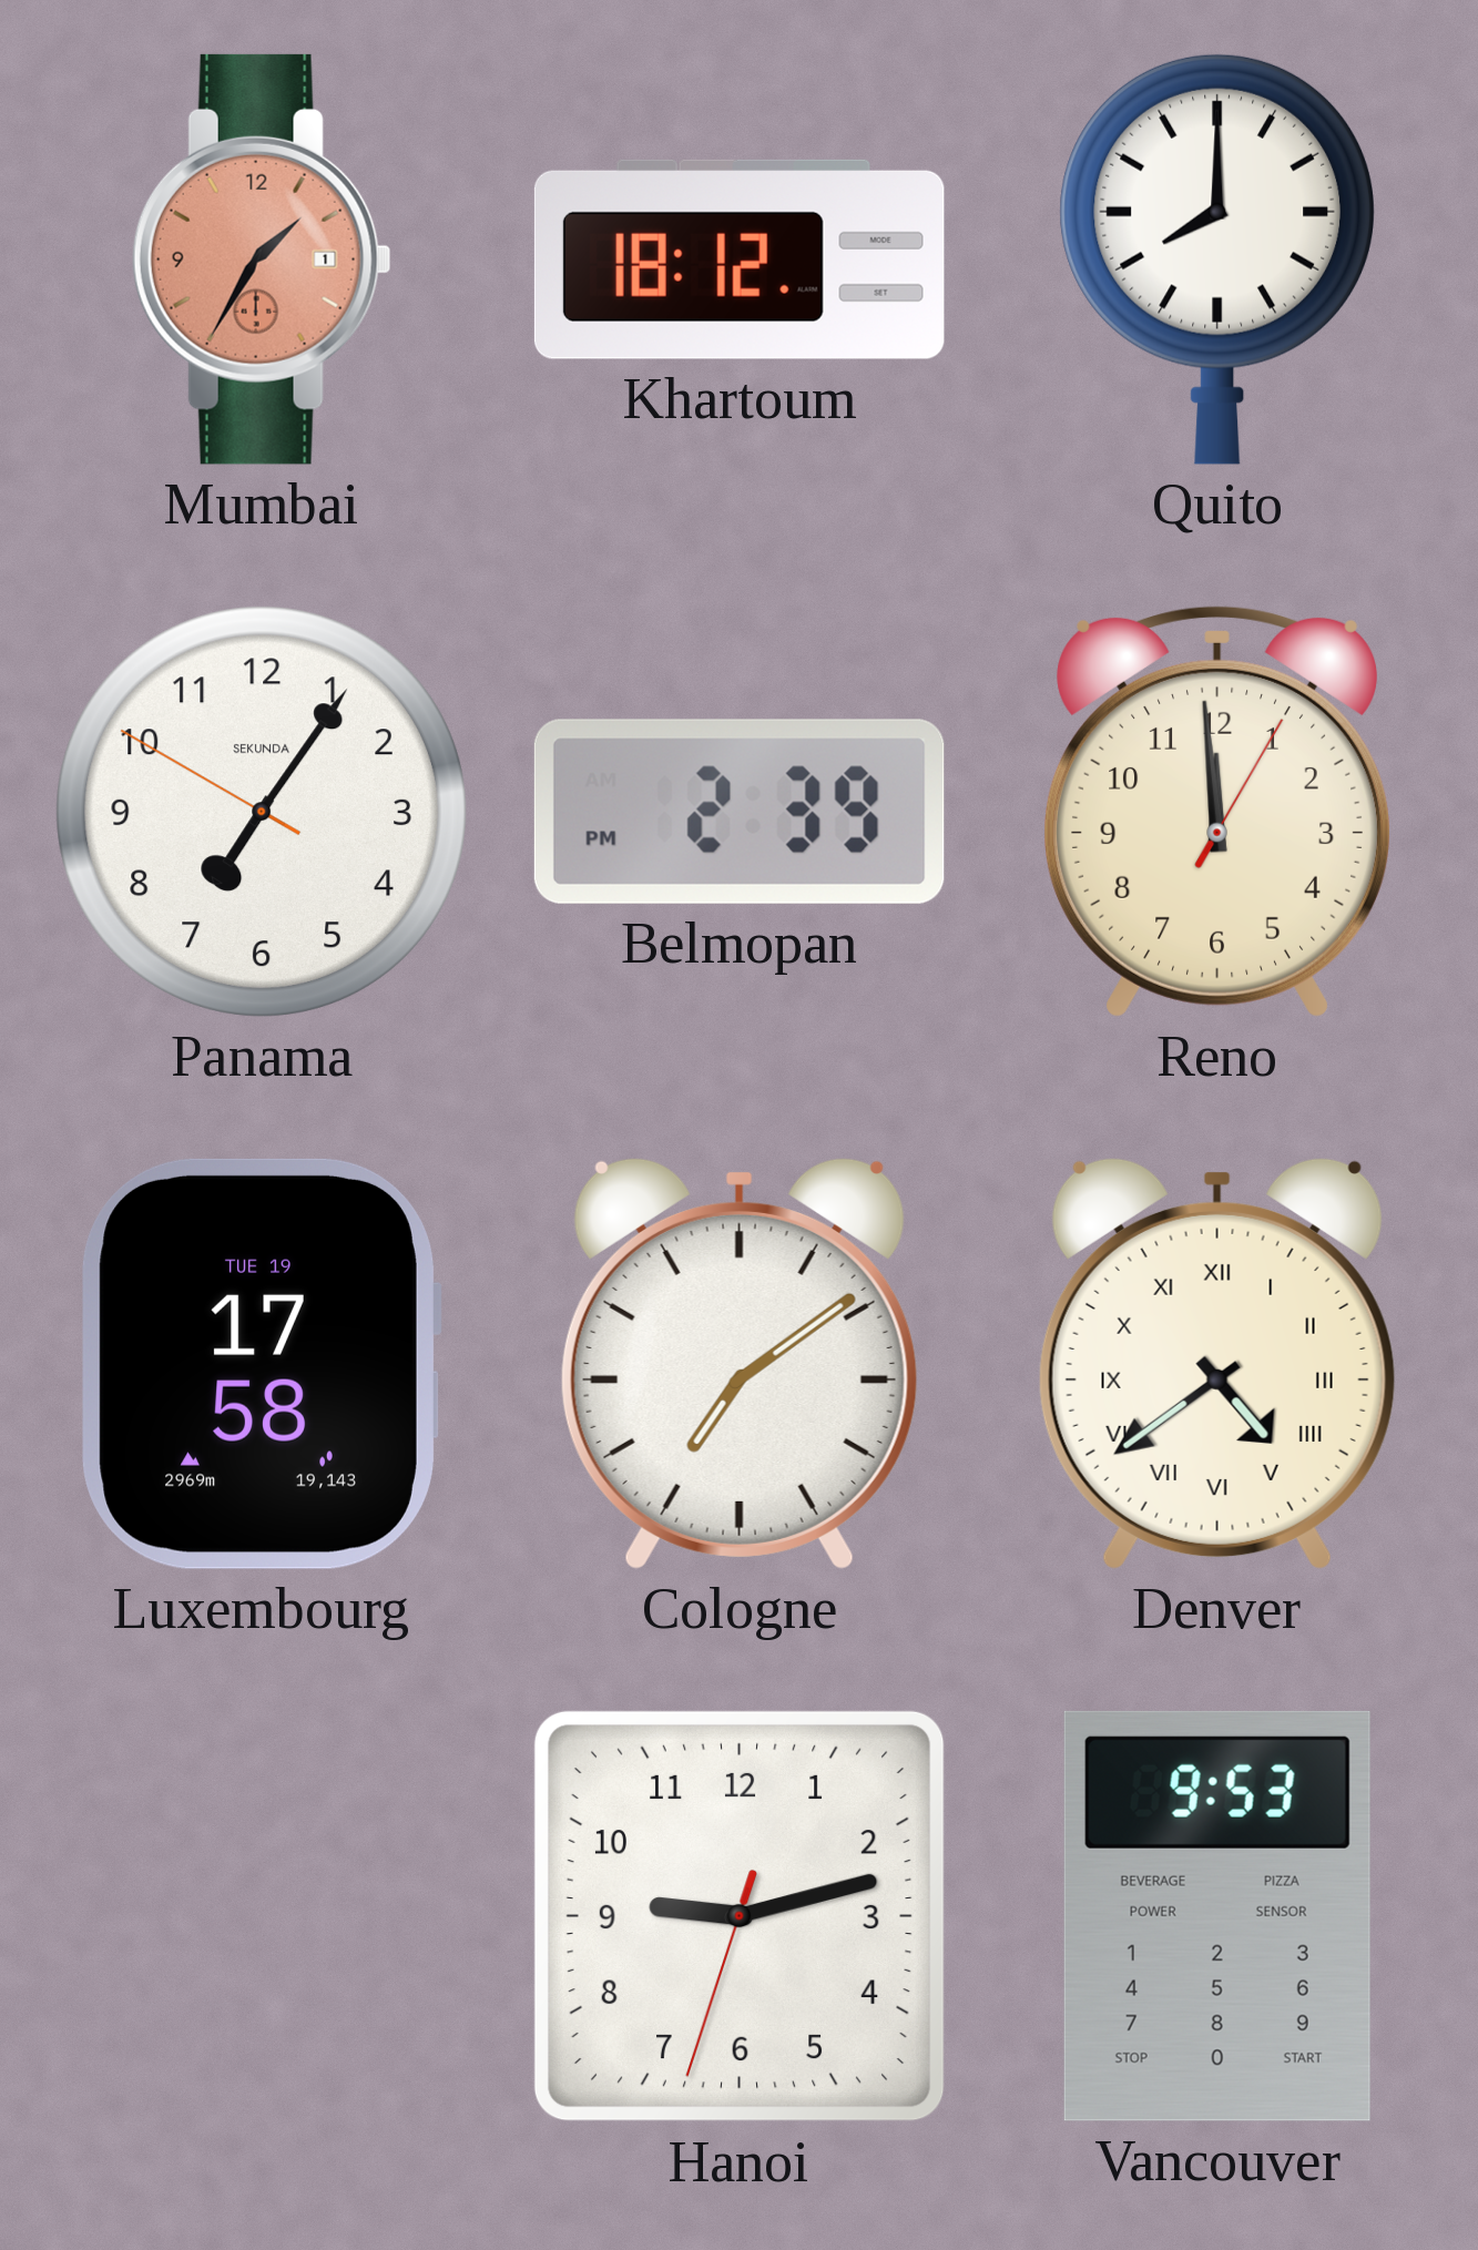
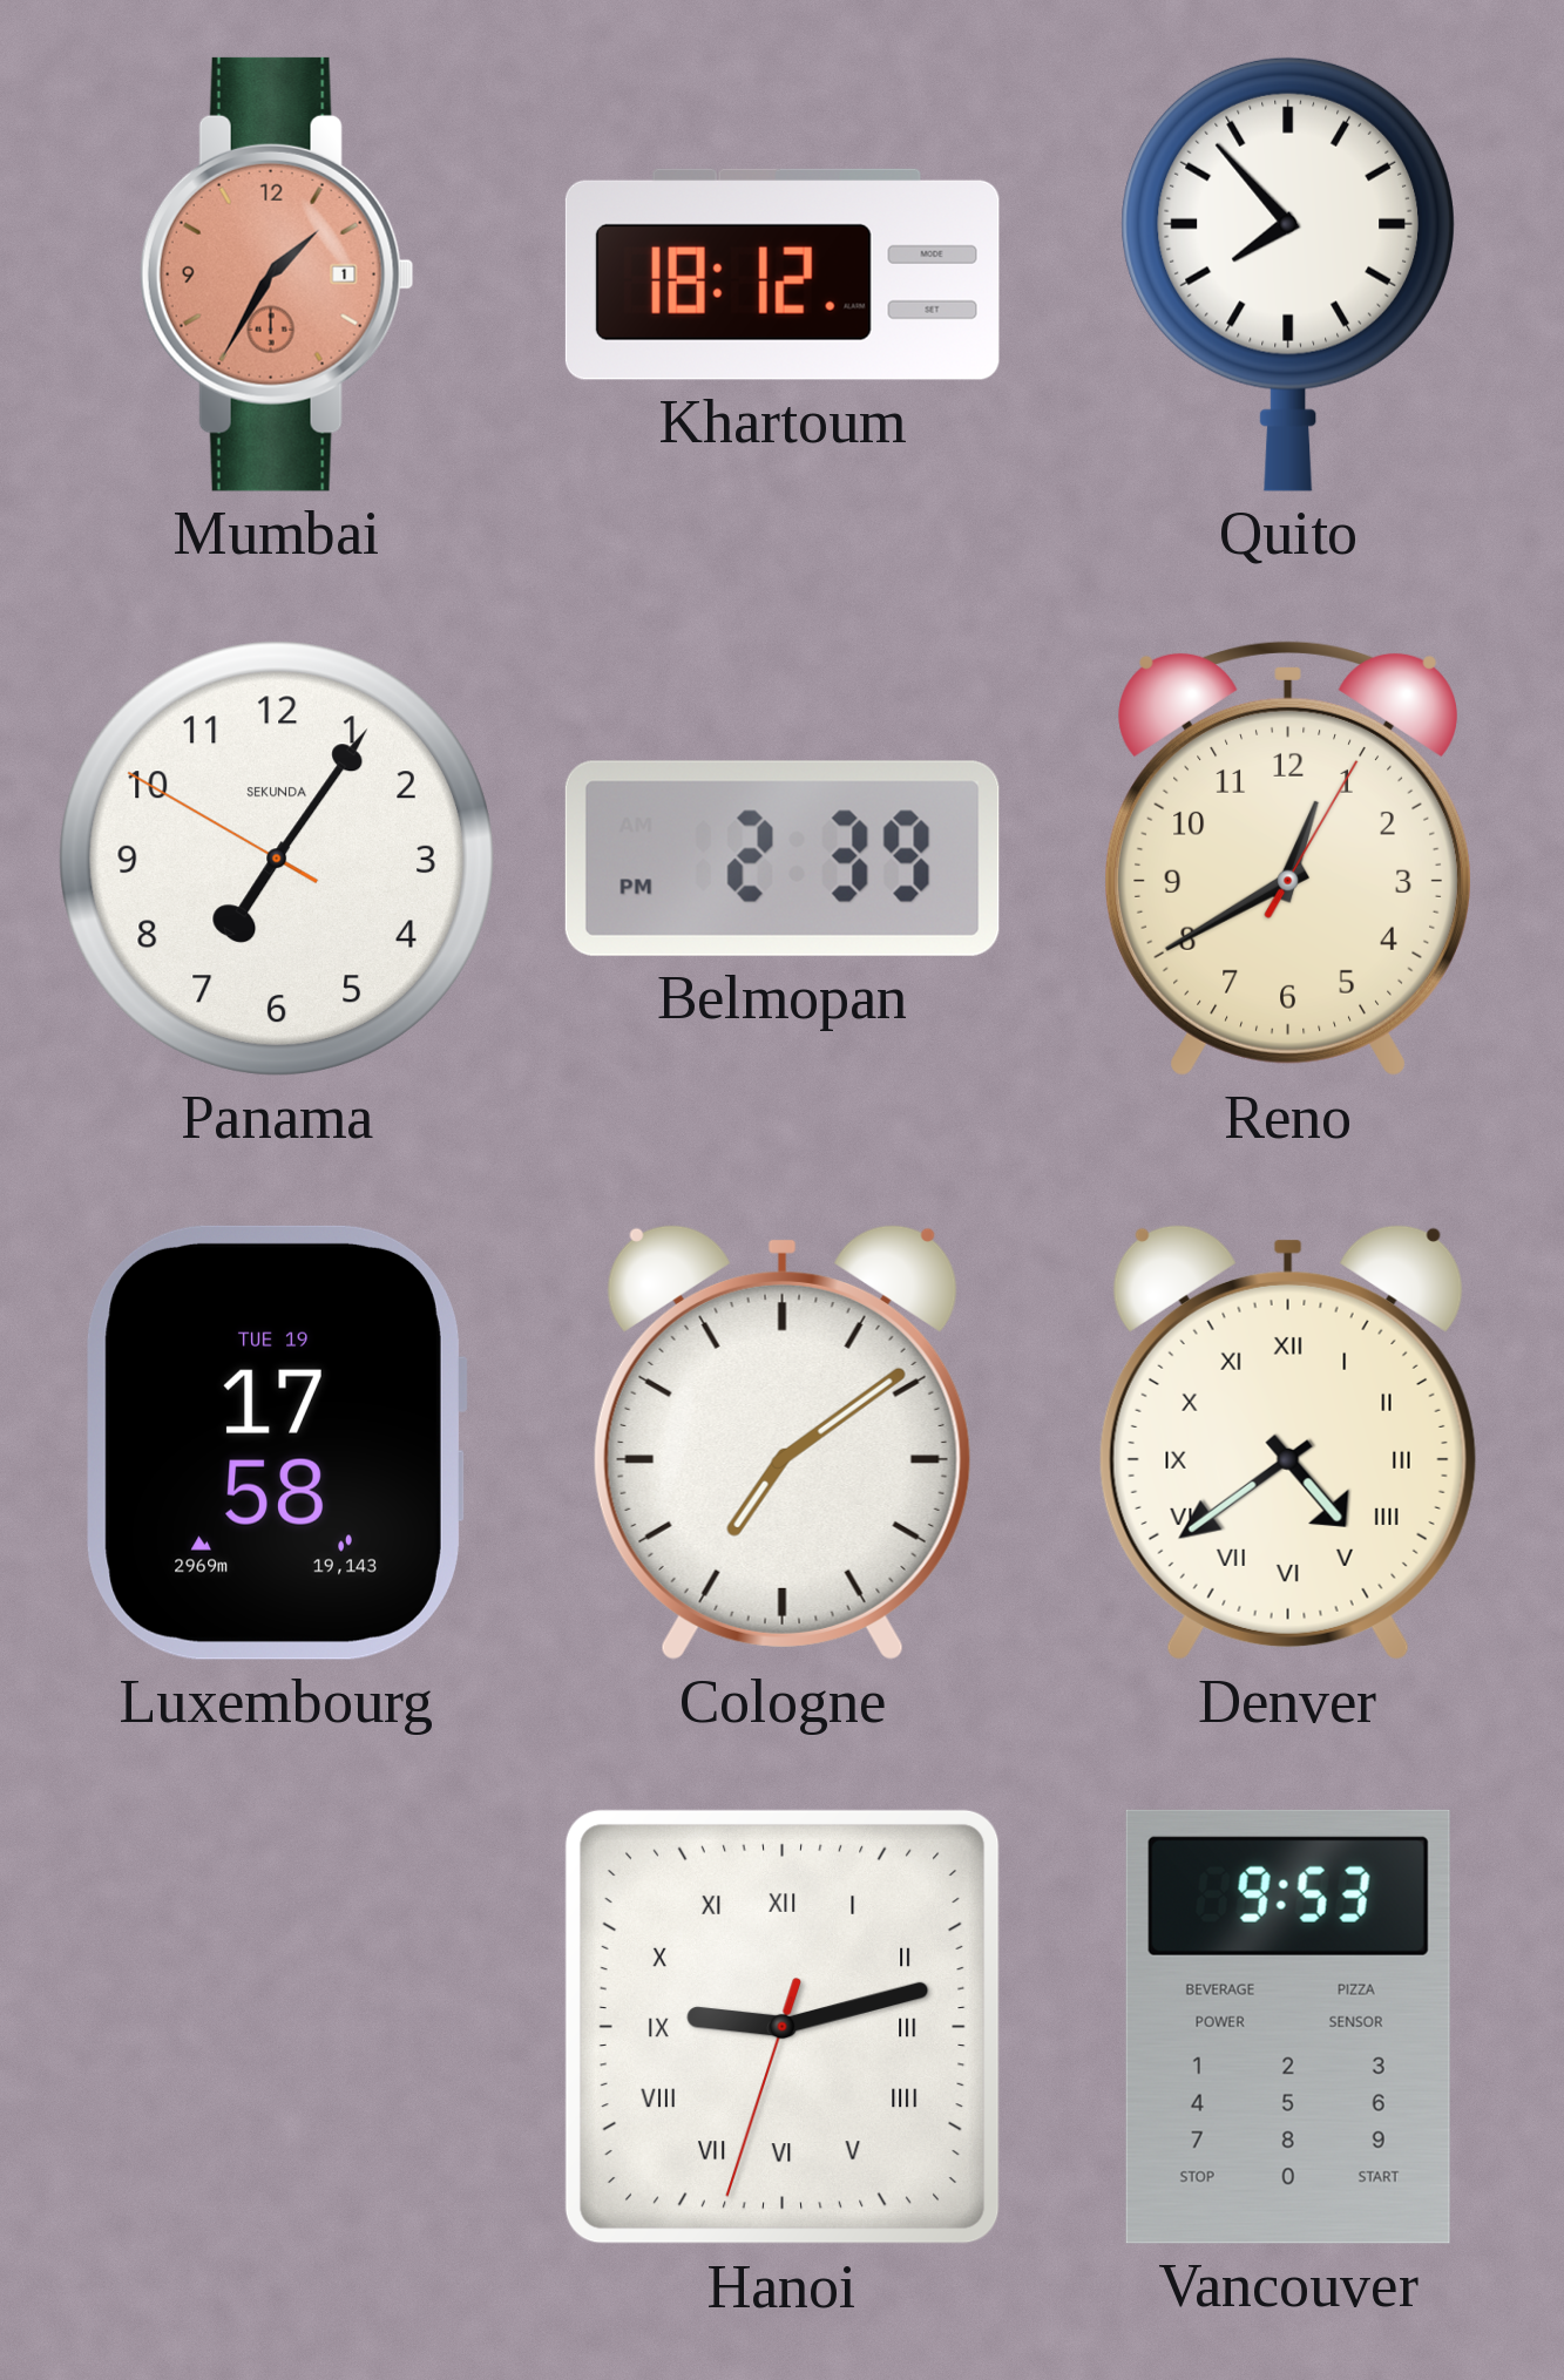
Quito: 8:00 -> 7:53
Reno: 11:59 -> 12:40
Hanoi numerals: Arabic -> Roman
